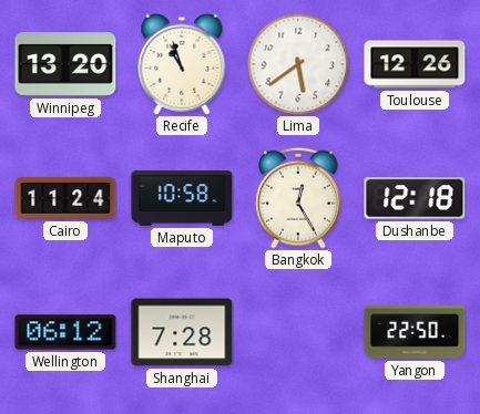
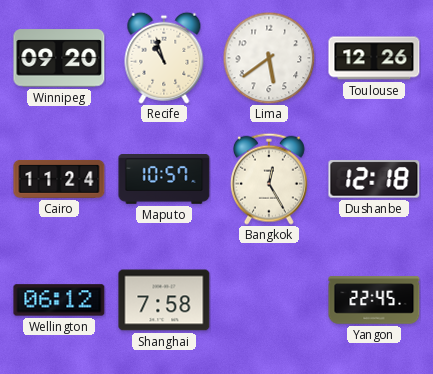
Winnipeg: 13:20 -> 09:20
Maputo: 10:58 -> 10:57
Shanghai: 7:28 -> 7:58
Yangon: 22:50 -> 22:45
